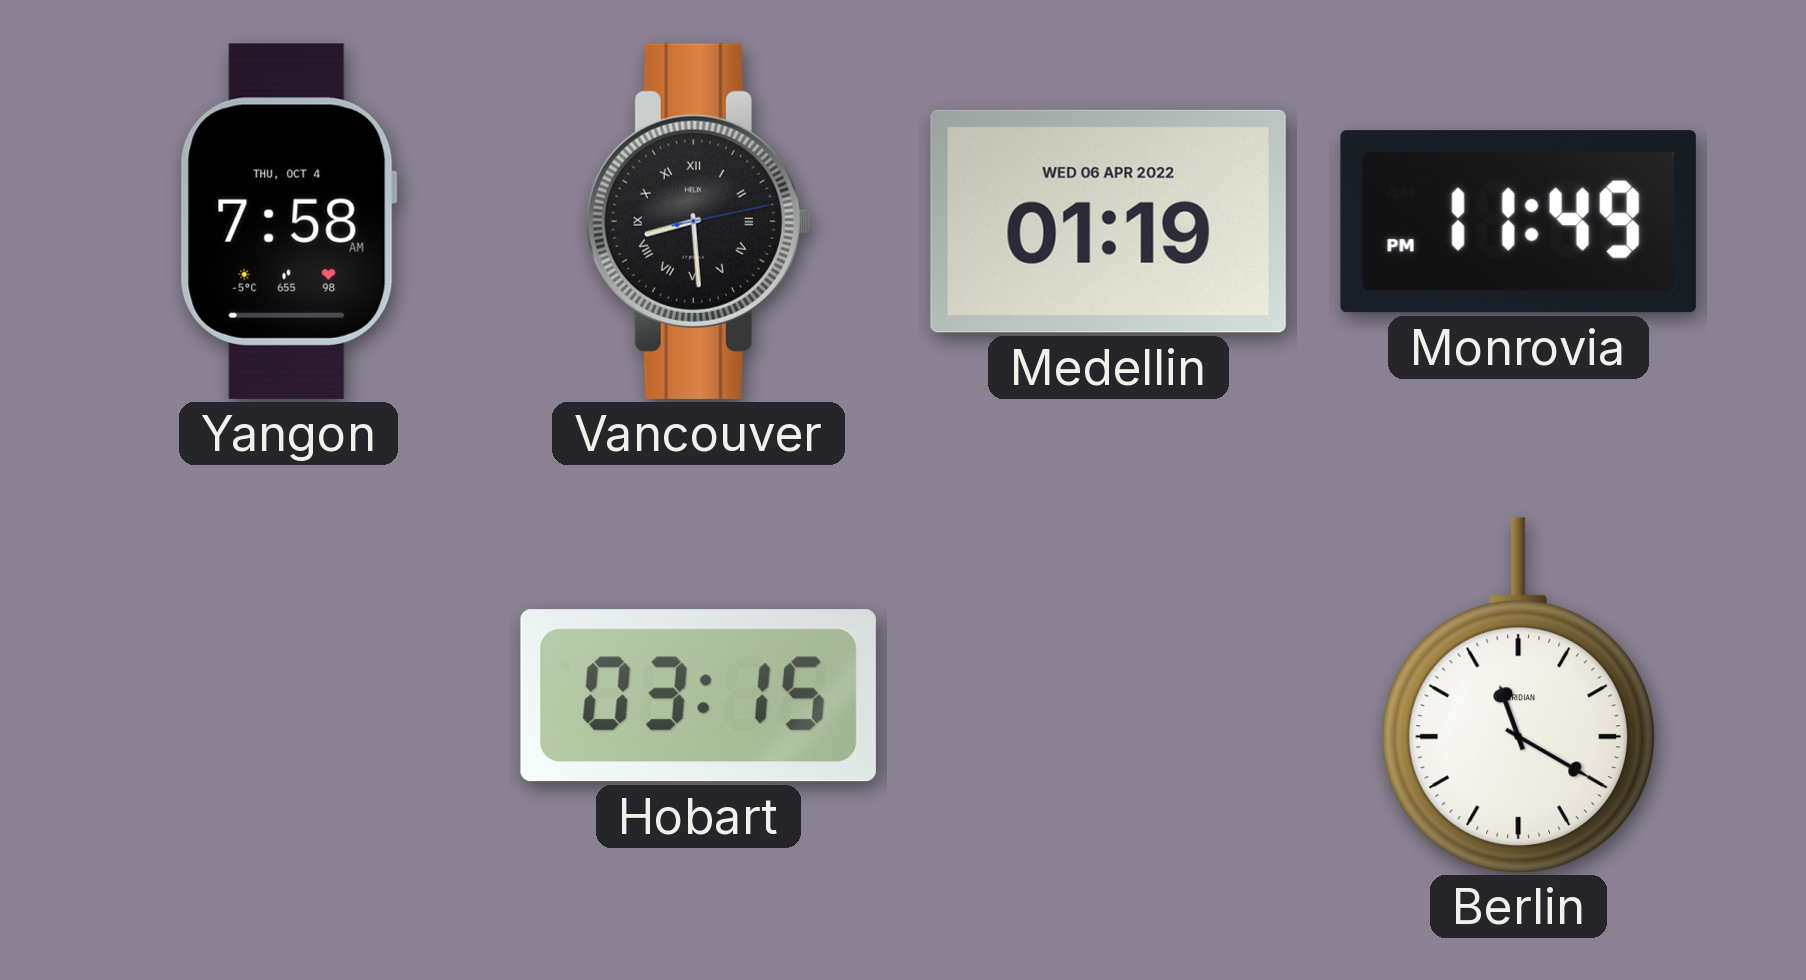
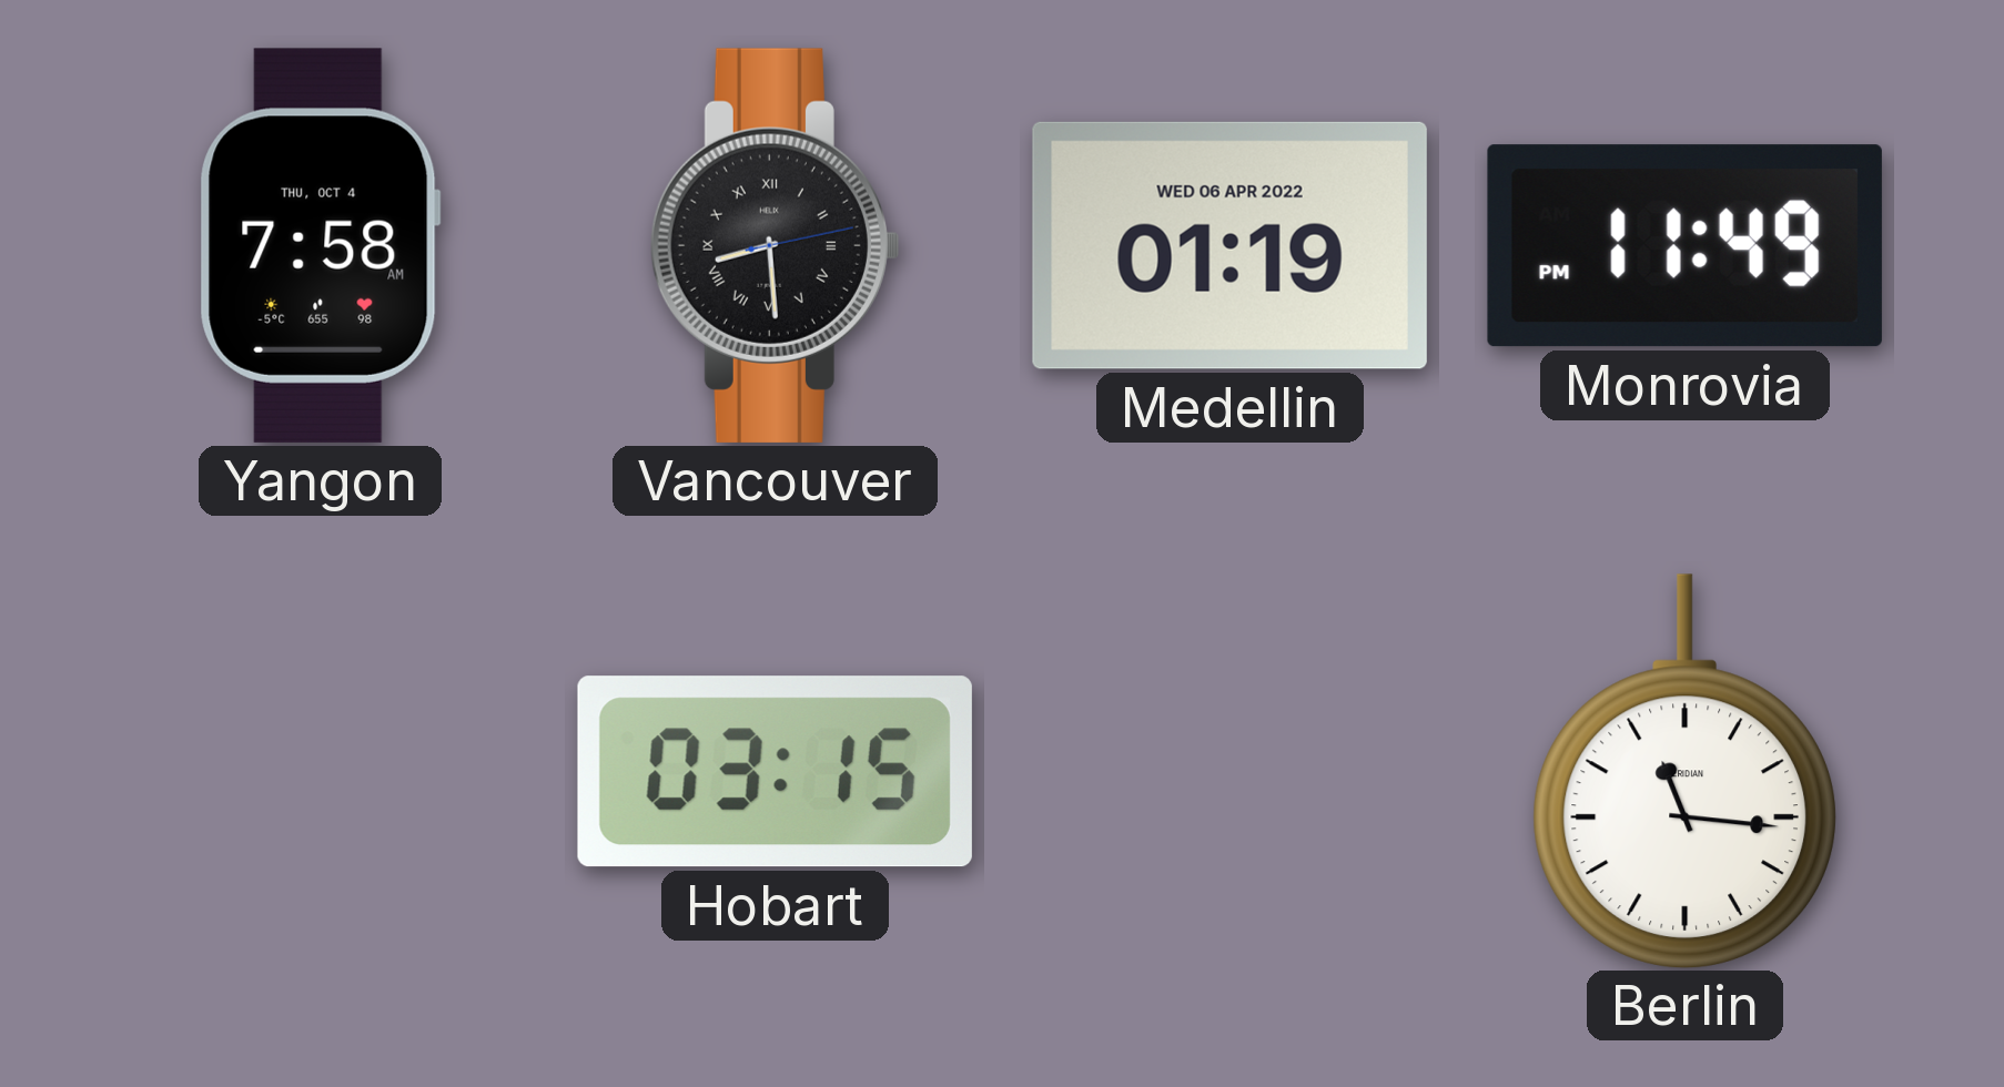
Berlin: 11:20 -> 11:16
